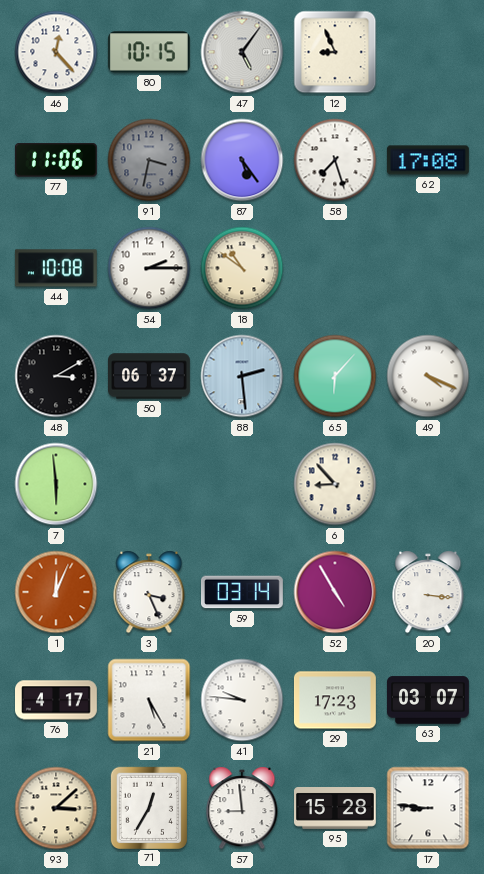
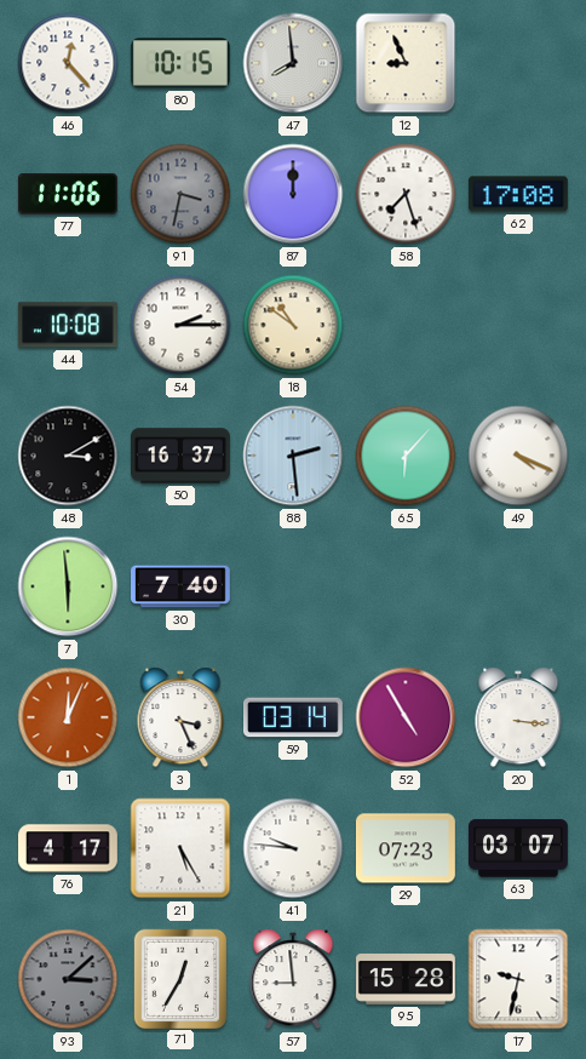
47: 5:06 -> 7:59
87: 5:24 -> 12:00
50: 06:37 -> 16:37
30: none -> 7:40
6: 8:53 -> none
29: 17:23 -> 07:23
93 dial: cream -> grey
17: 8:46 -> 9:32
